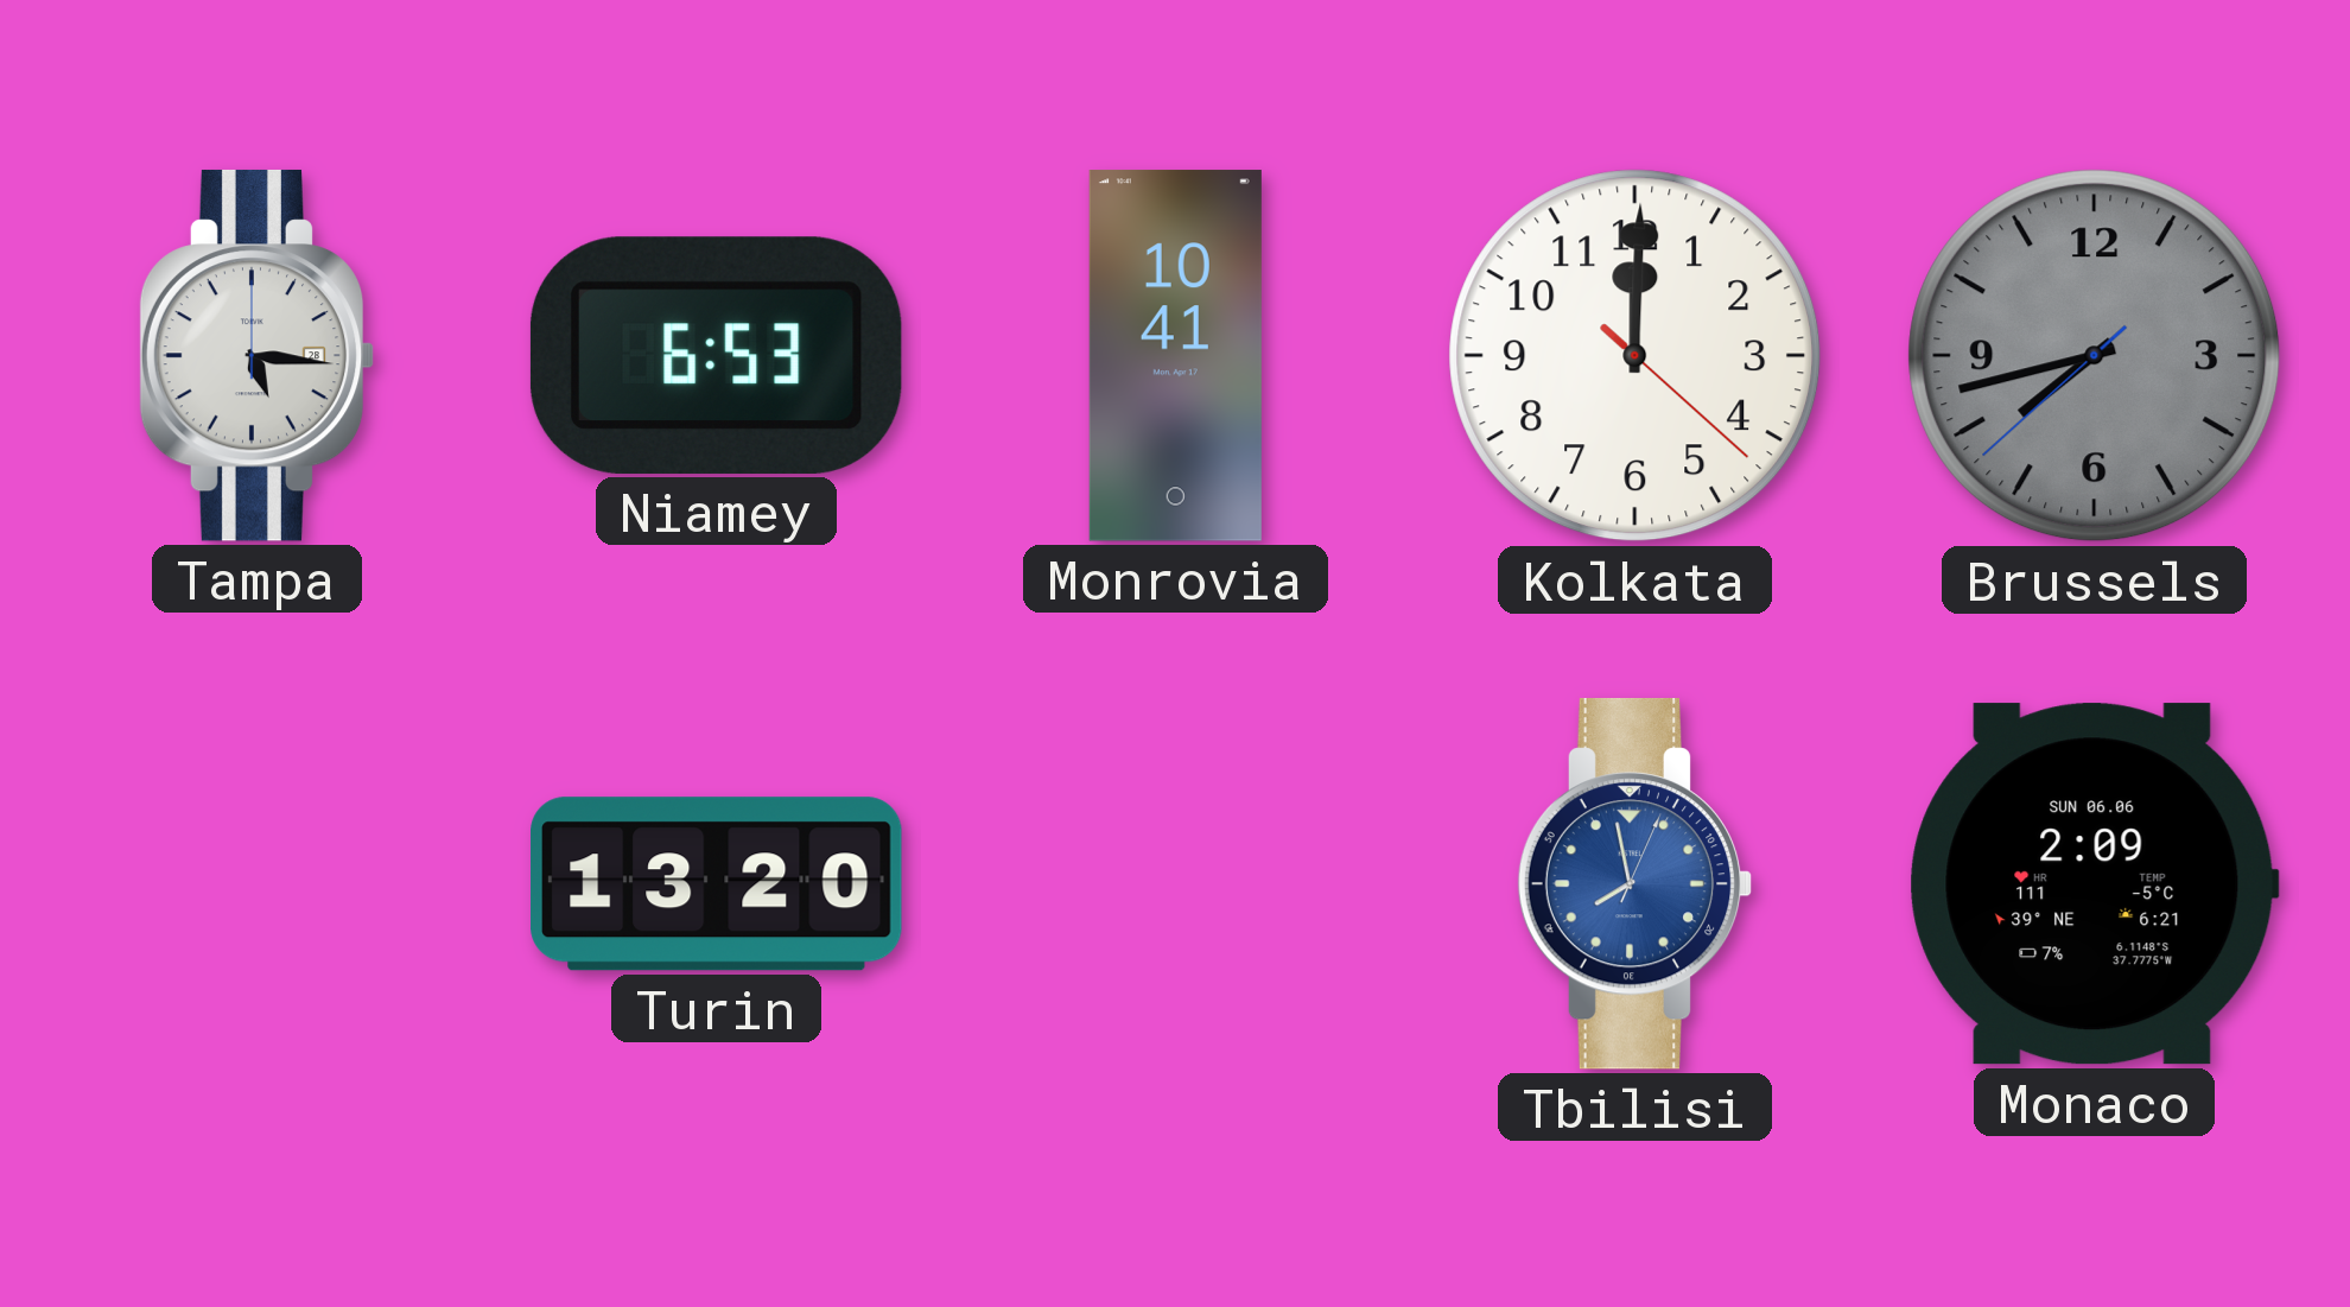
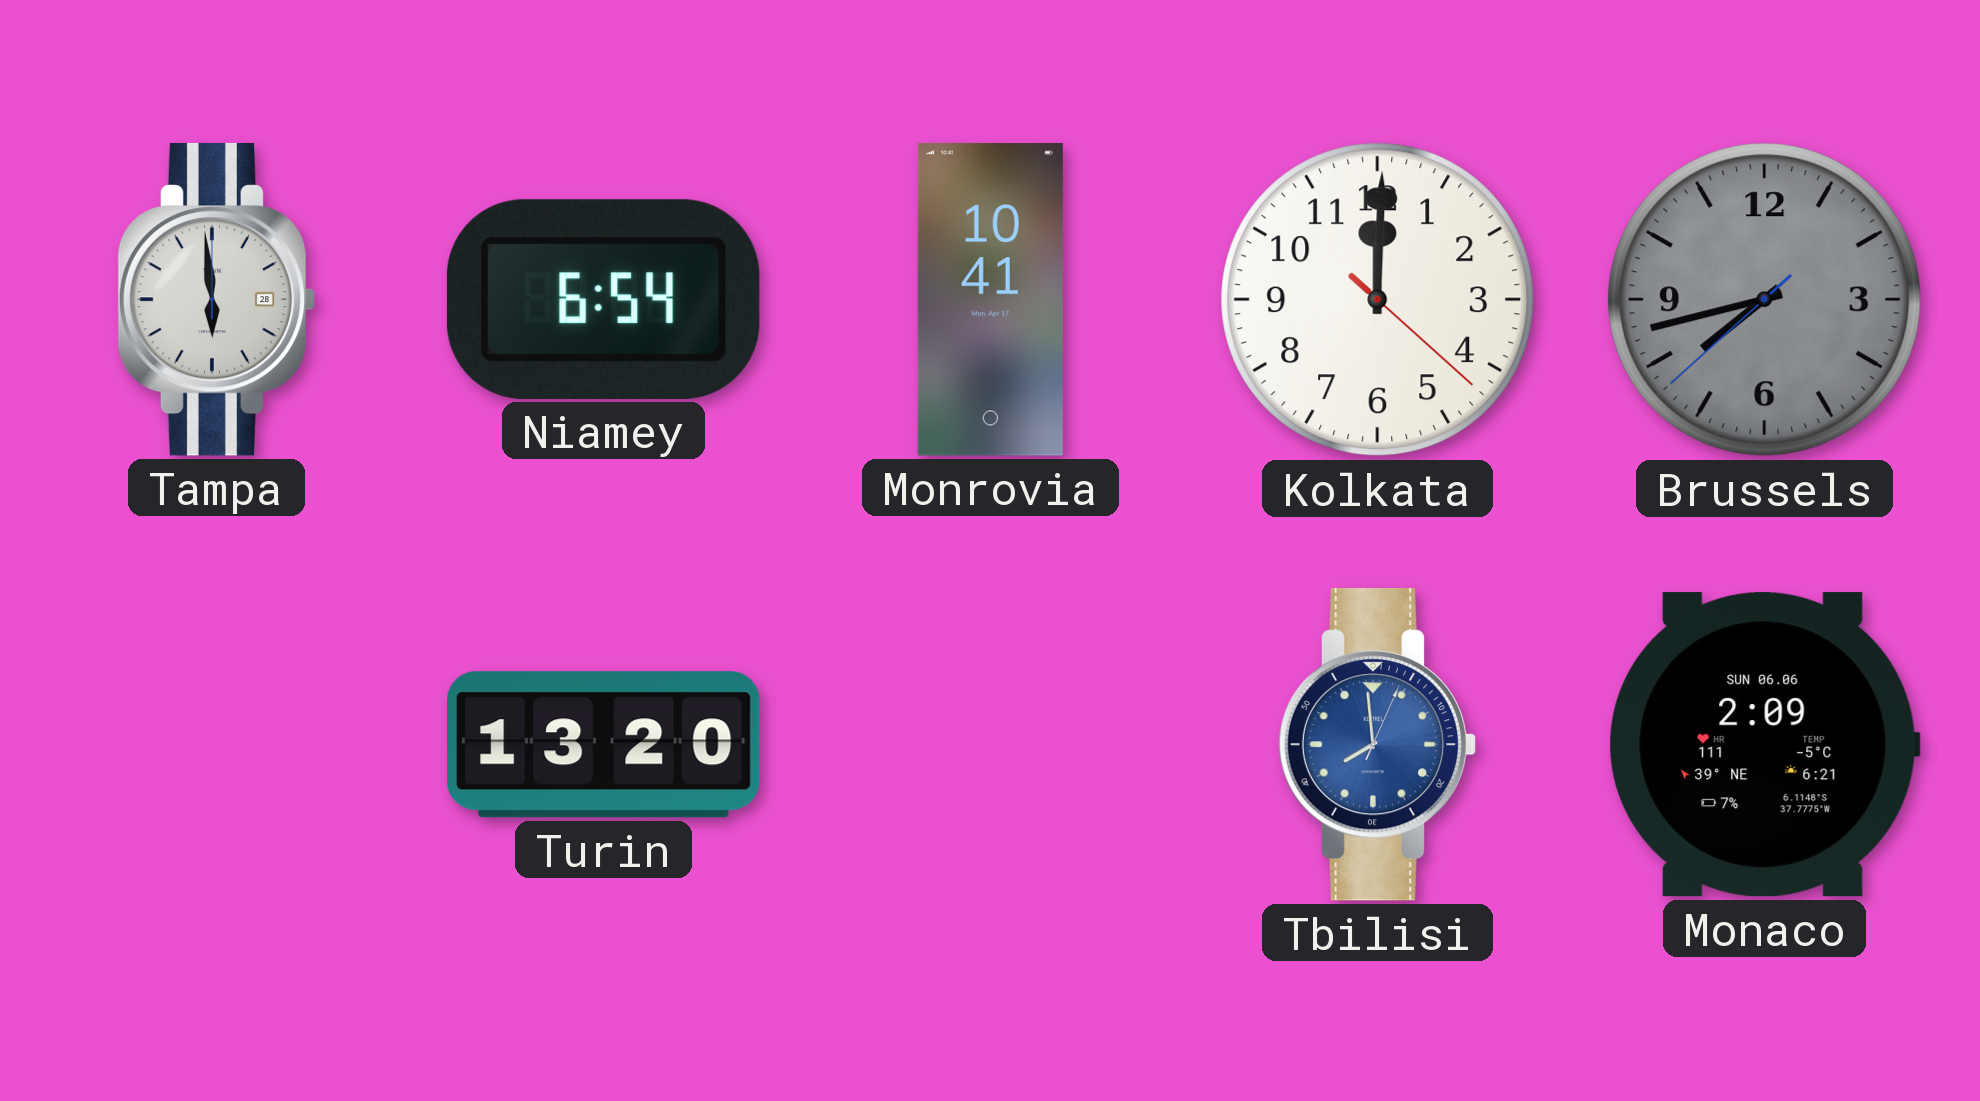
Tampa: 5:16 -> 5:59
Niamey: 6:53 -> 6:54
Tbilisi: 7:58 -> 7:59
